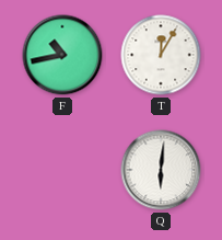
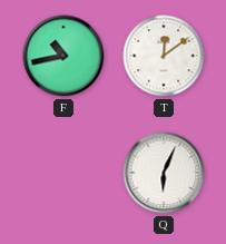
T: 12:05 -> 12:09
Q: 6:01 -> 6:04
